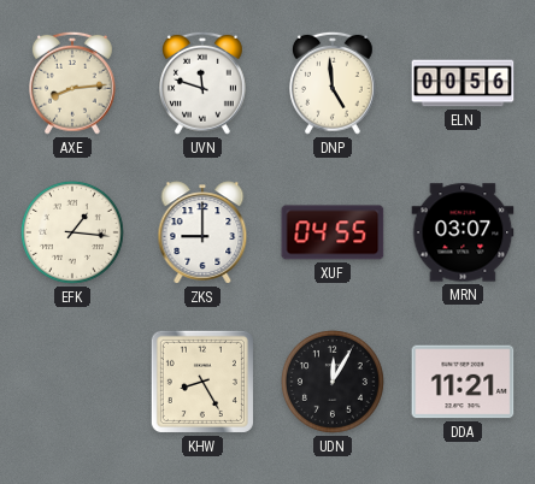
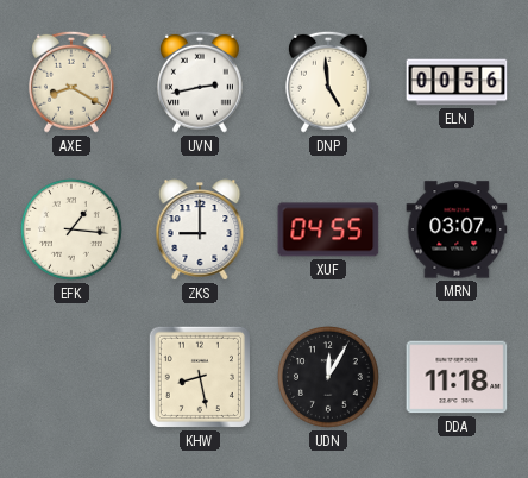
AXE: 8:14 -> 8:20
UVN: 11:48 -> 2:43
KHW: 8:25 -> 8:28
DDA: 11:21 -> 11:18
